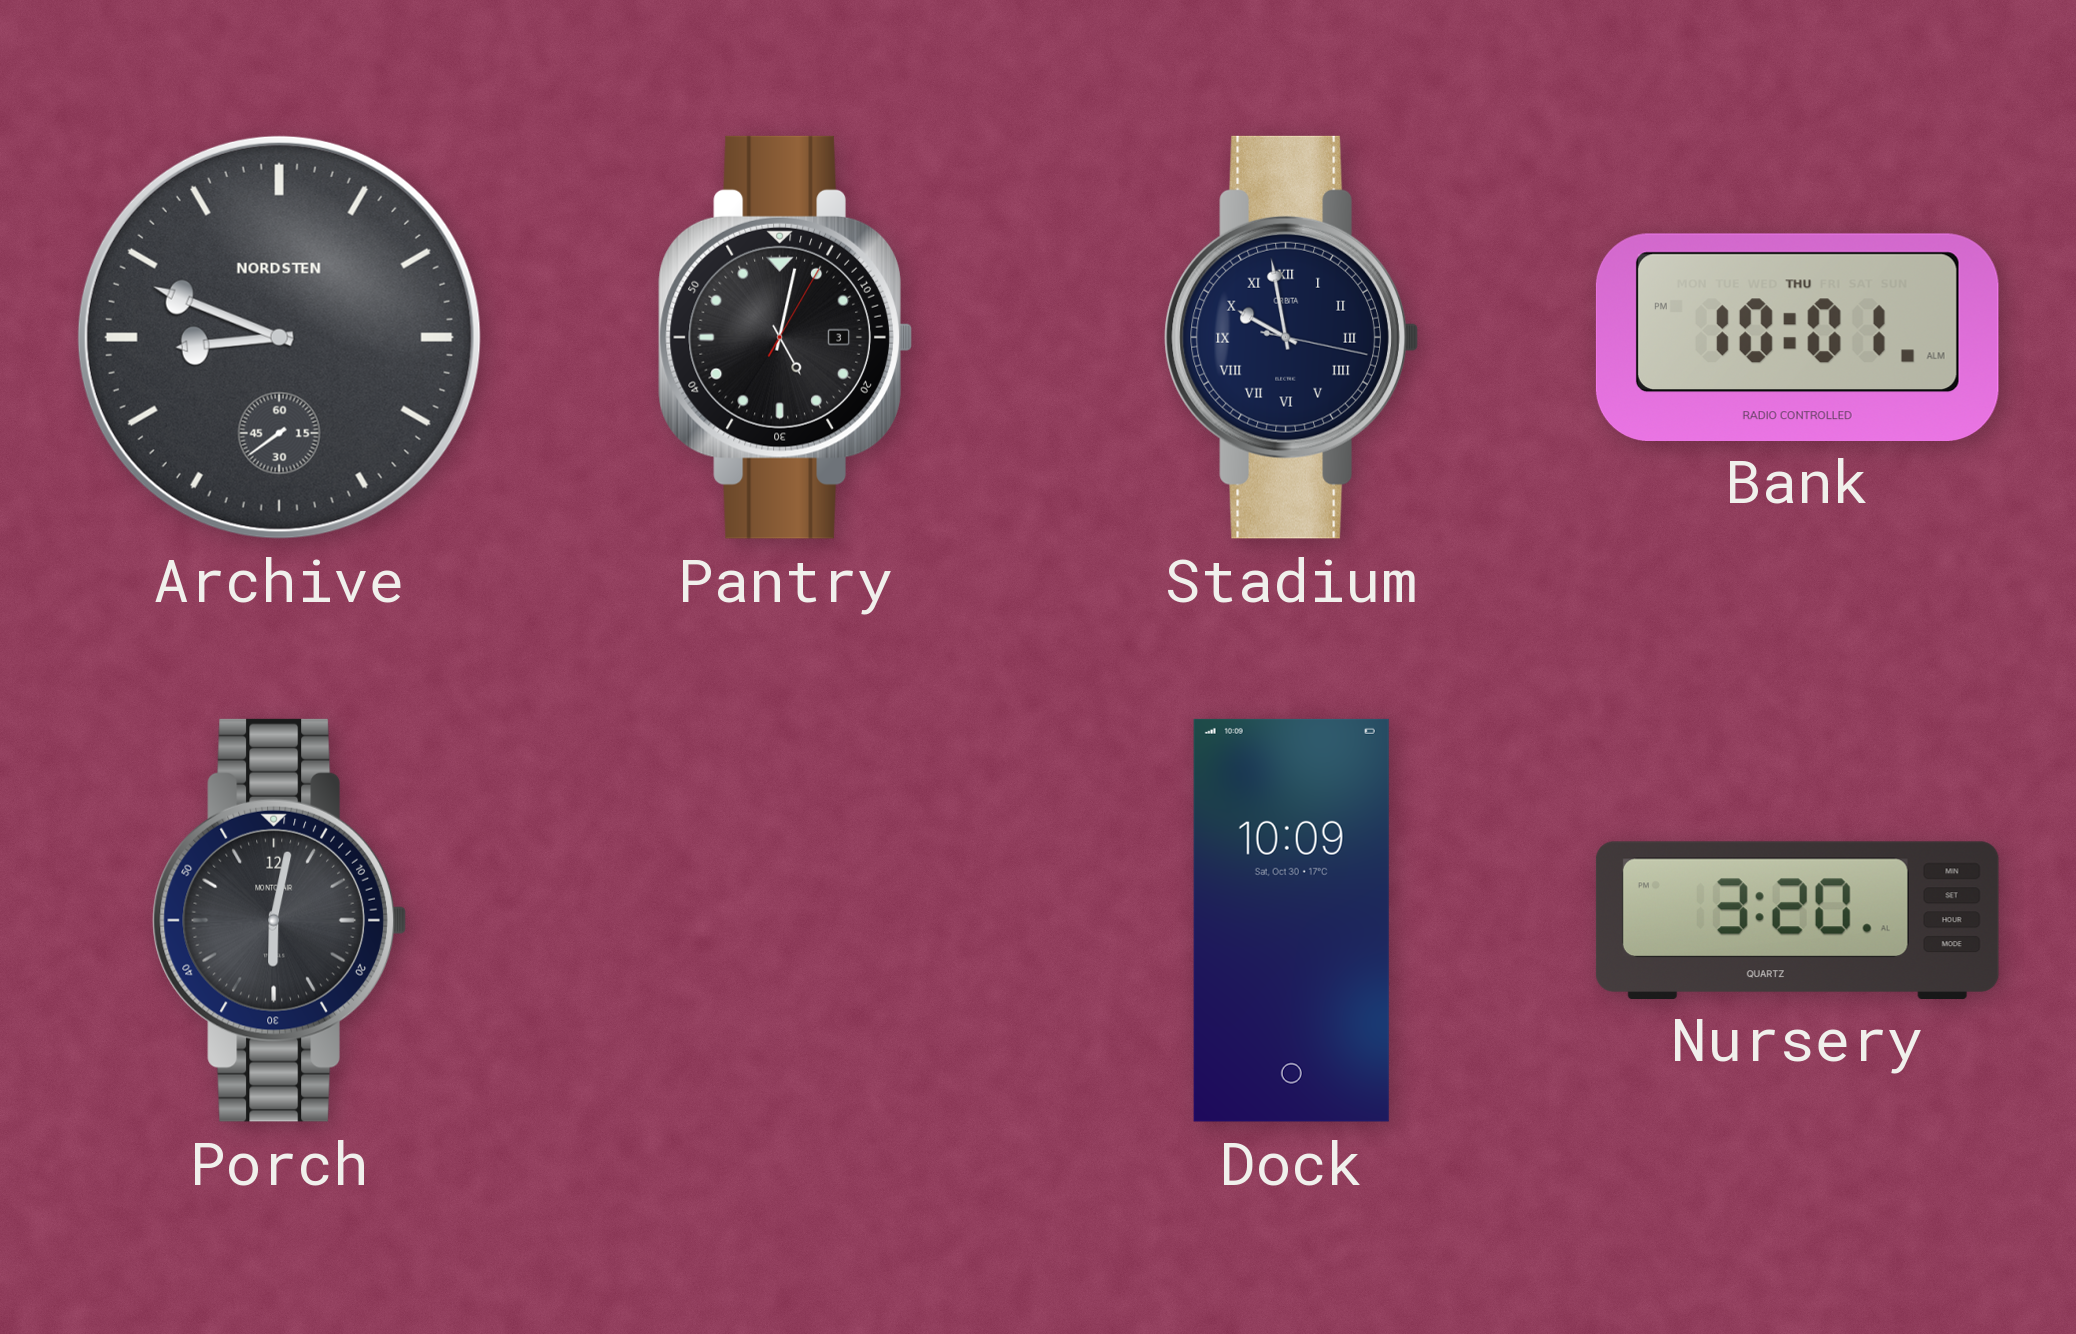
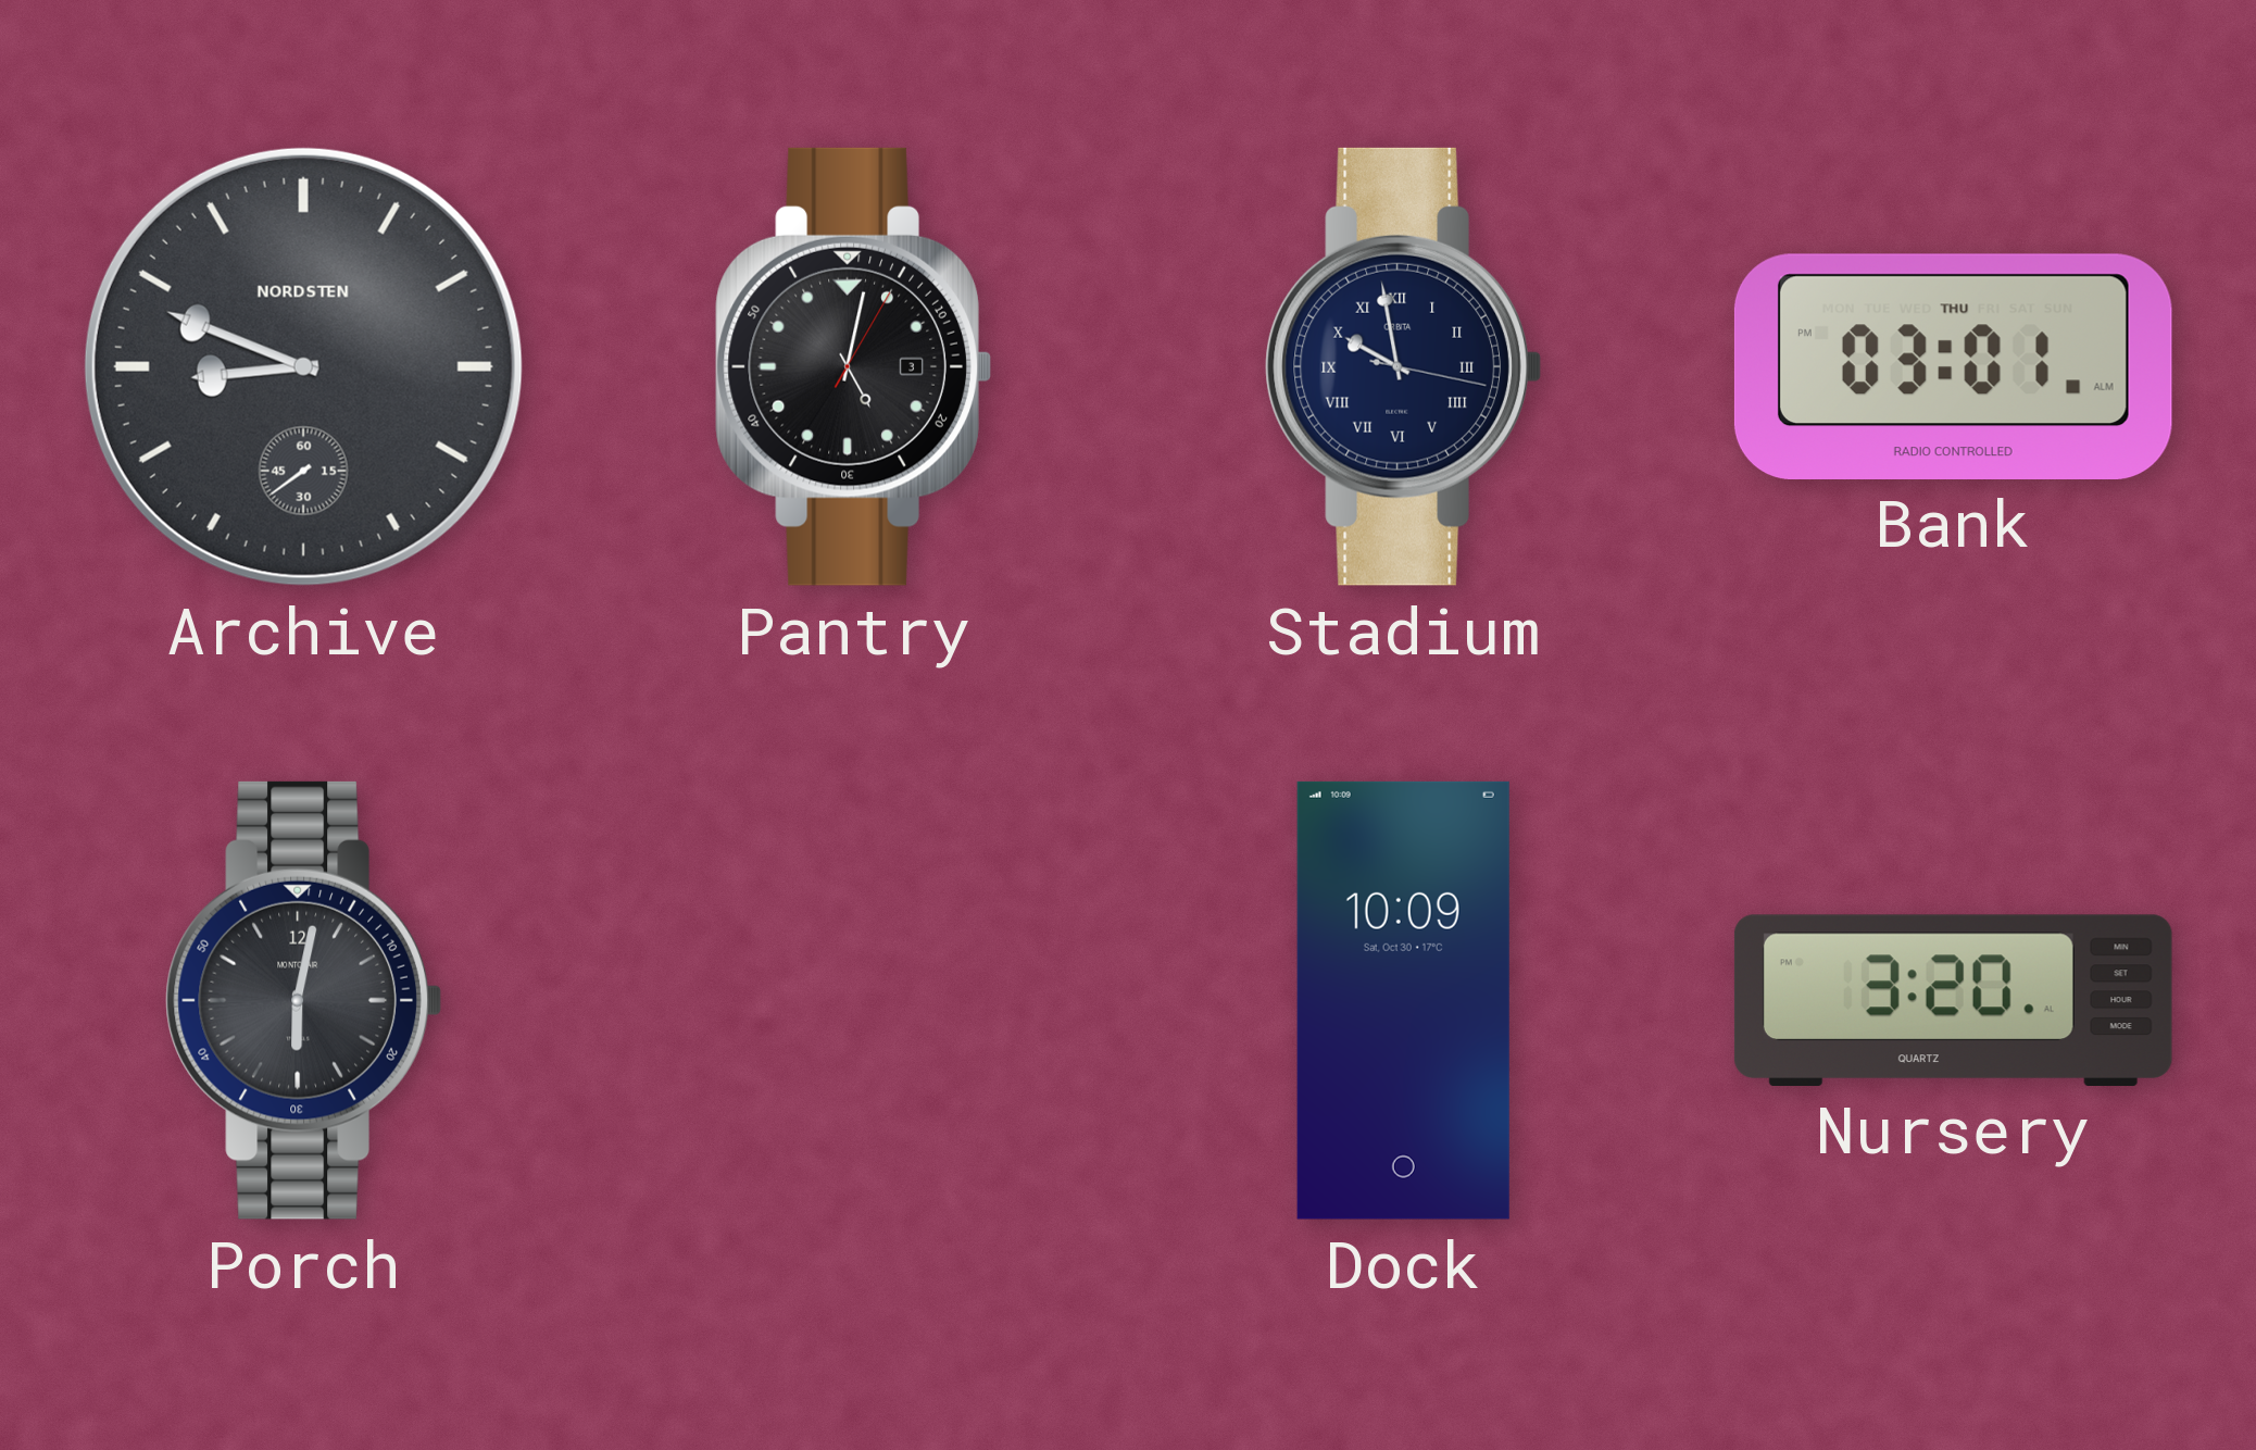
Bank: 10:01 -> 03:01
